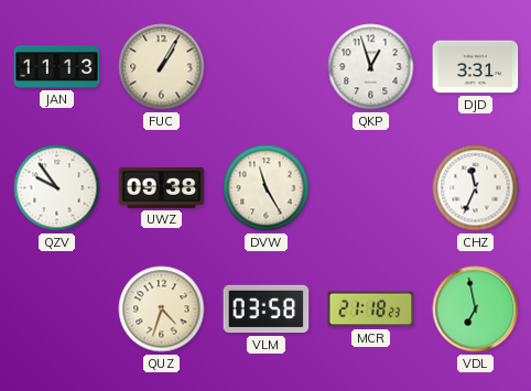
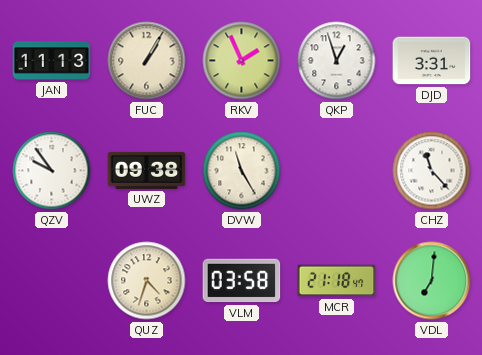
RKV: none -> 1:56
CHZ: 11:34 -> 11:23
MCR: 21:18:23 -> 21:18:47
VDL: 6:58 -> 7:01
